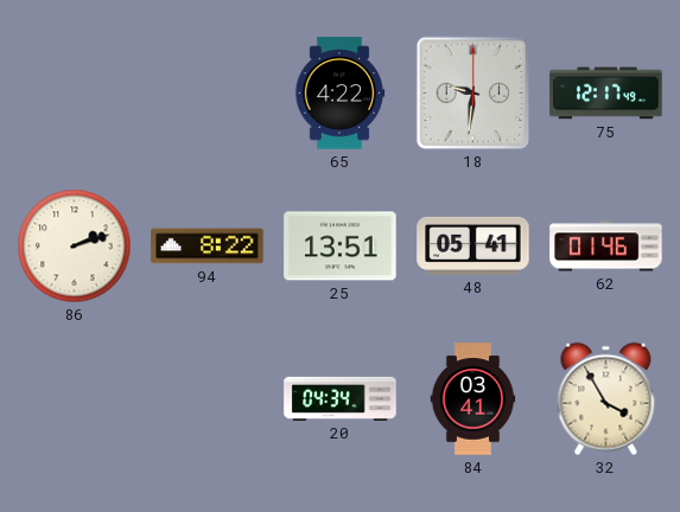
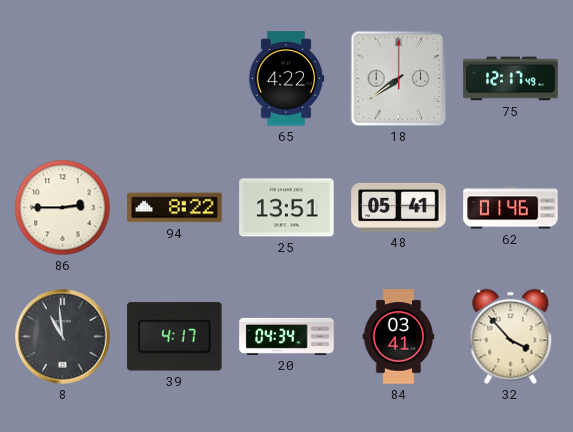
18: 9:31 -> 7:39
86: 2:12 -> 2:45
8: none -> 10:59
39: none -> 4:17
32: 3:55 -> 3:53
